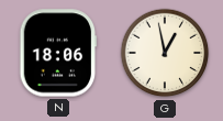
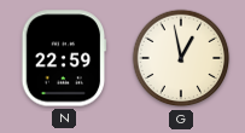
N: 18:06 -> 22:59
